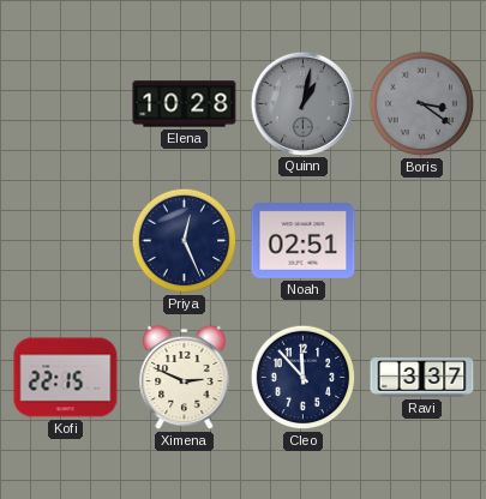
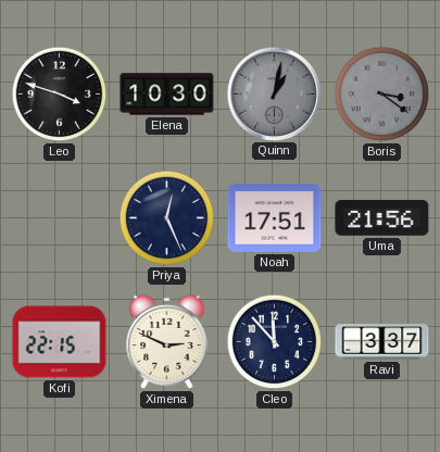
Leo: none -> 3:48
Elena: 10:28 -> 10:30
Noah: 02:51 -> 17:51
Uma: none -> 21:56
